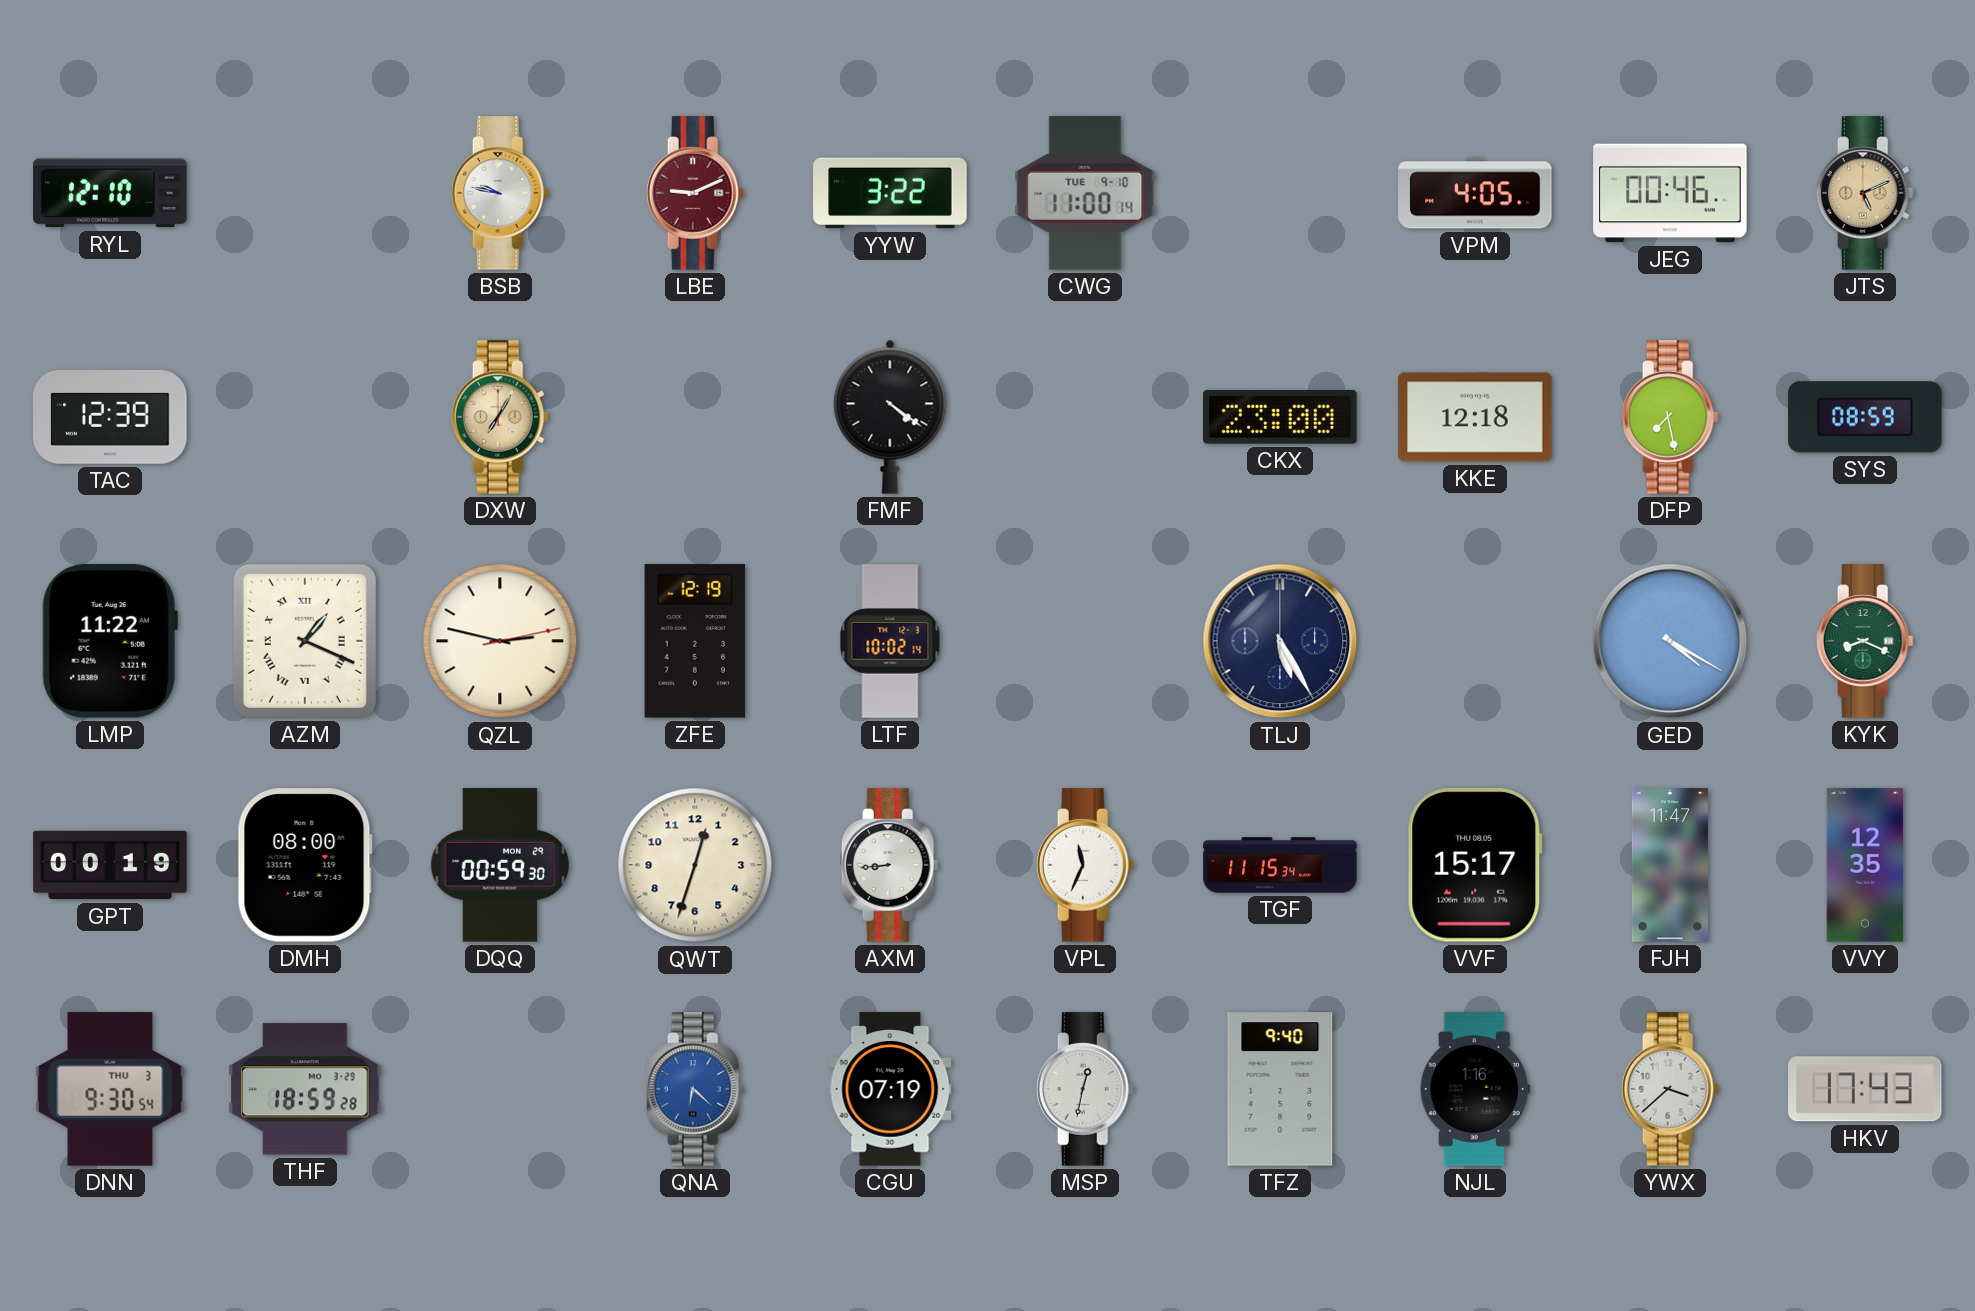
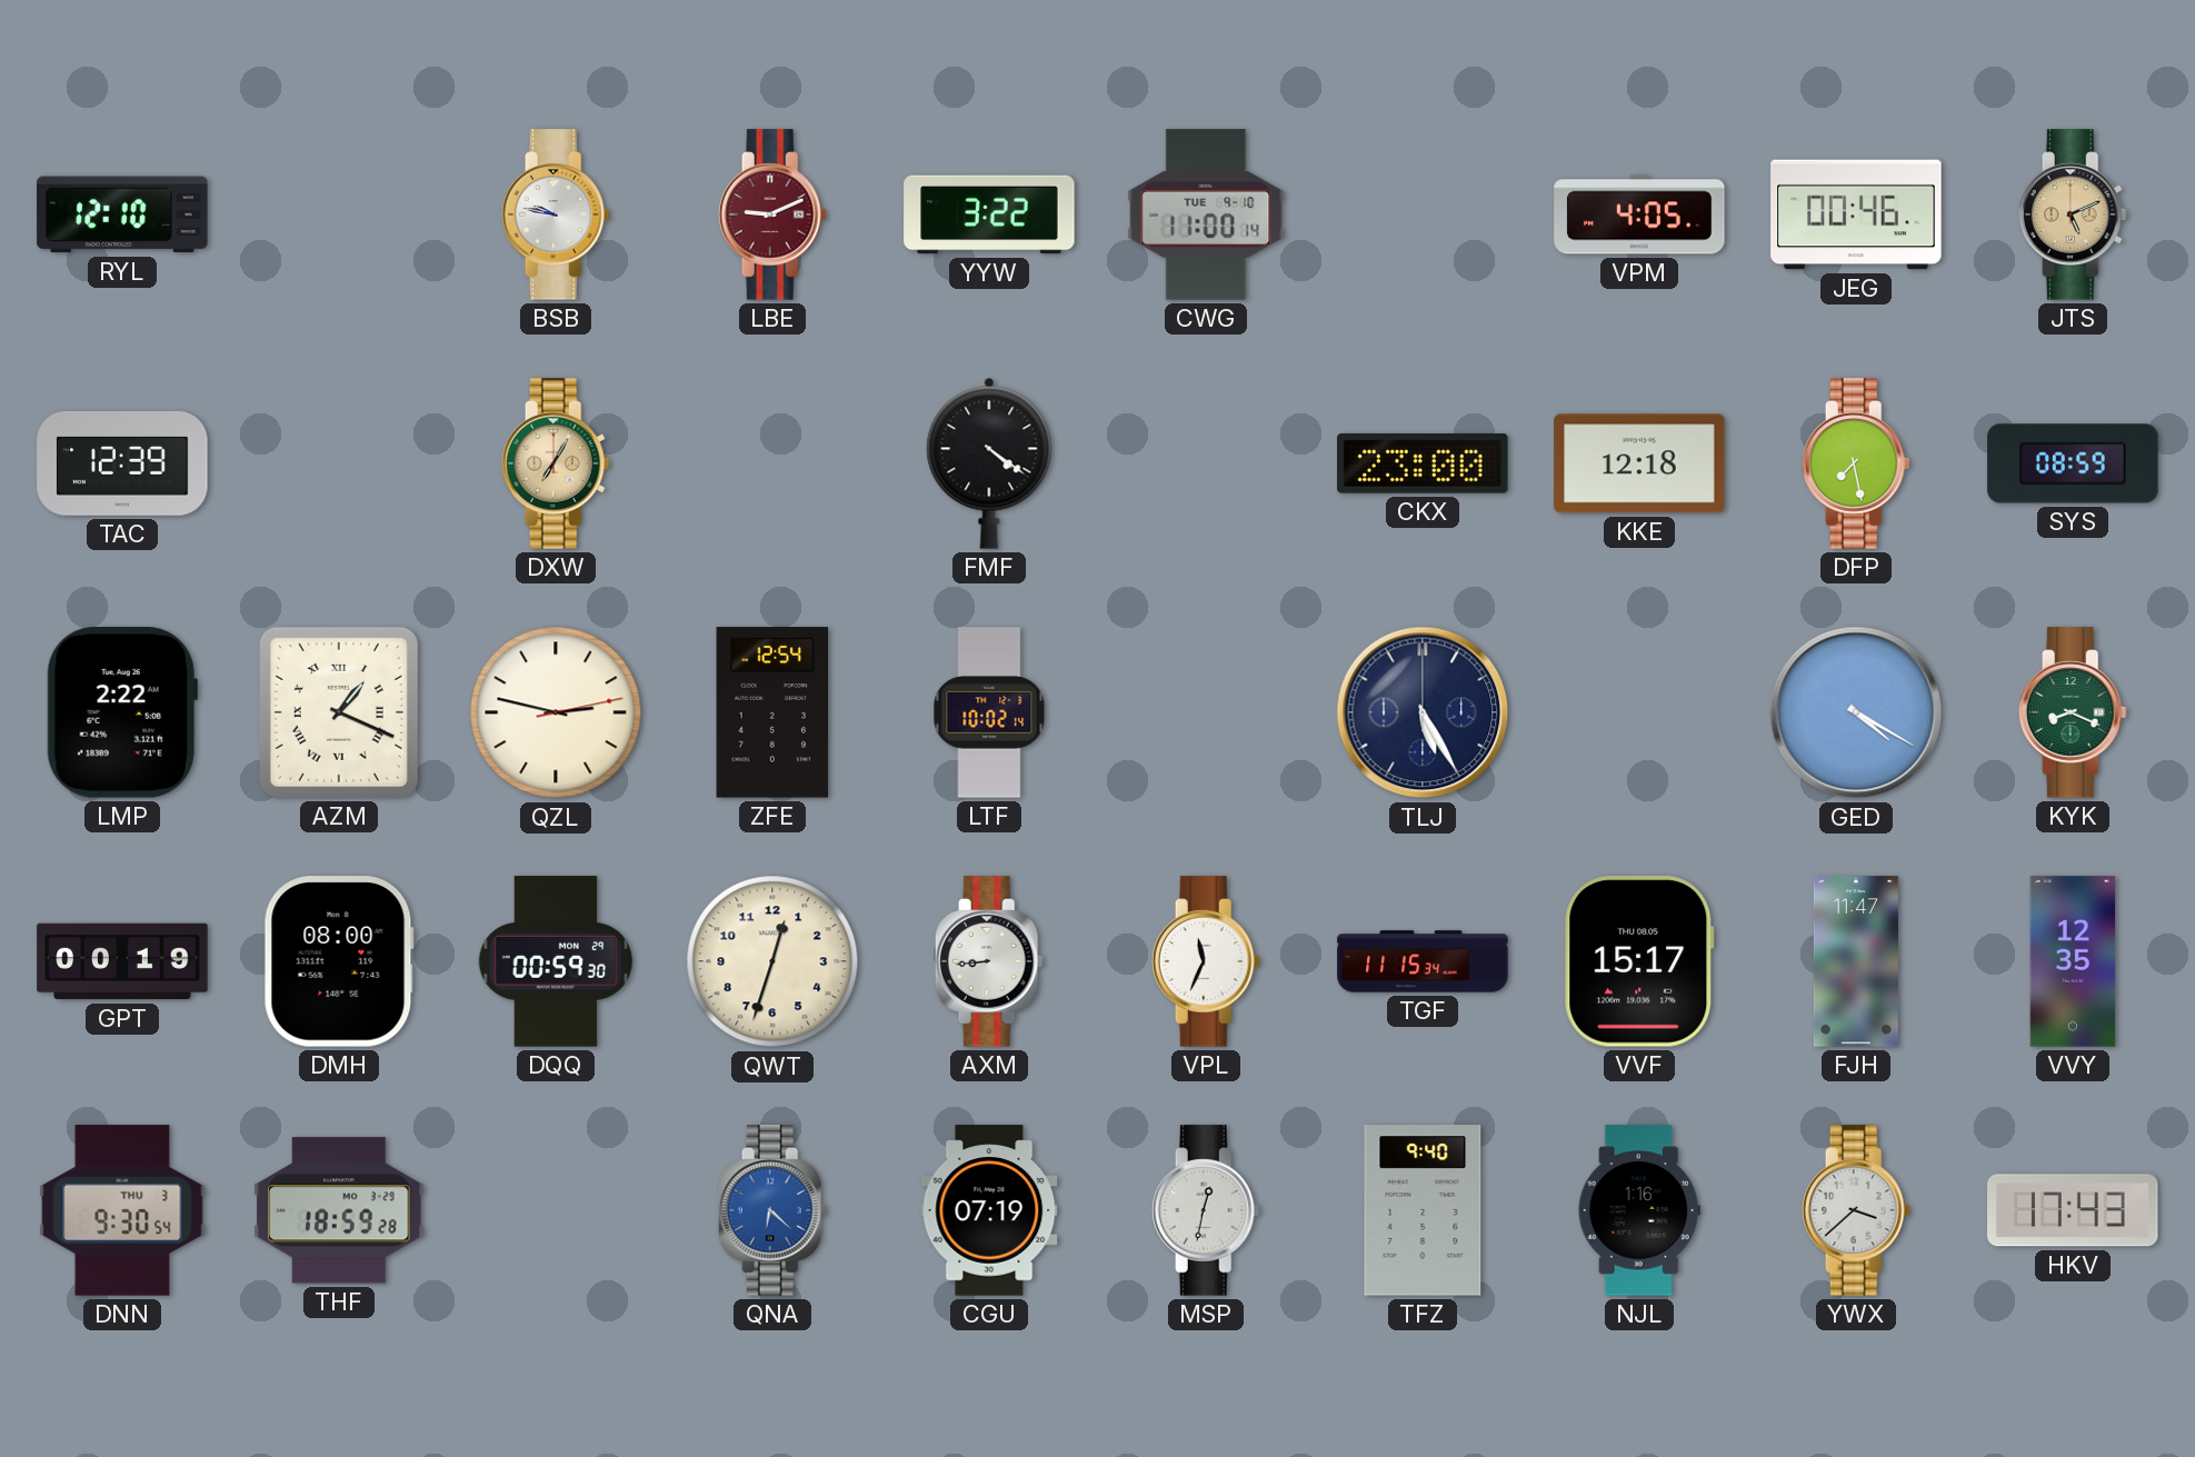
LMP: 11:22 -> 2:22
ZFE: 12:19 -> 12:54
